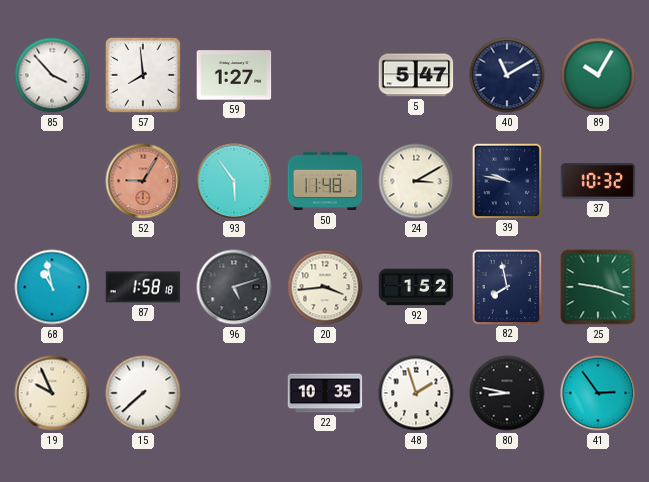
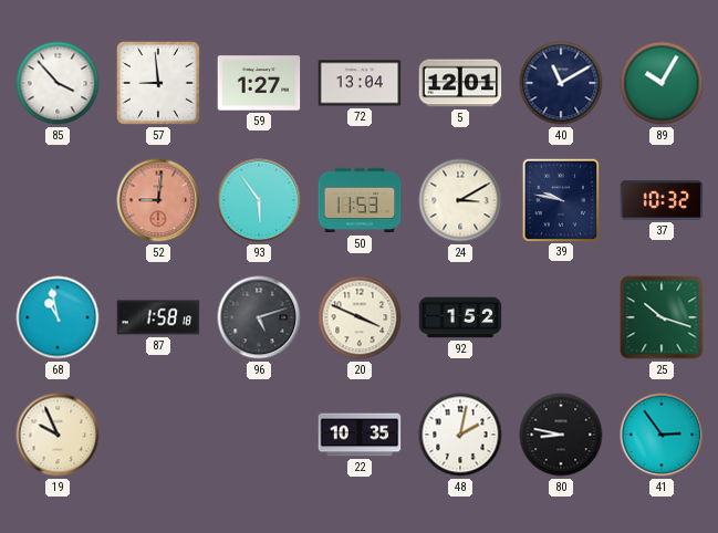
57: 7:59 -> 8:59
72: none -> 13:04
5: 5:47 -> 12:01
52: 9:05 -> 9:01
50: 11:48 -> 11:53
20: 3:44 -> 3:49
82: 7:58 -> none
25: 9:18 -> 10:18
15: 7:38 -> none
48: 1:57 -> 2:02
